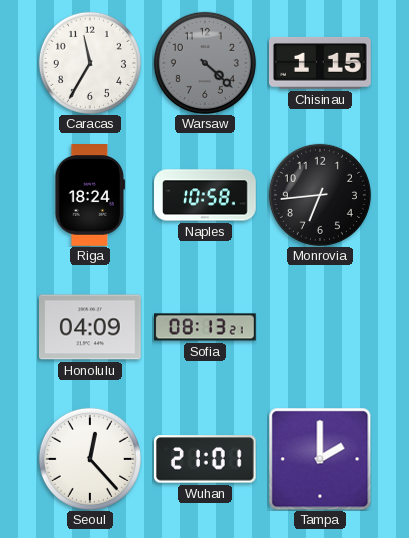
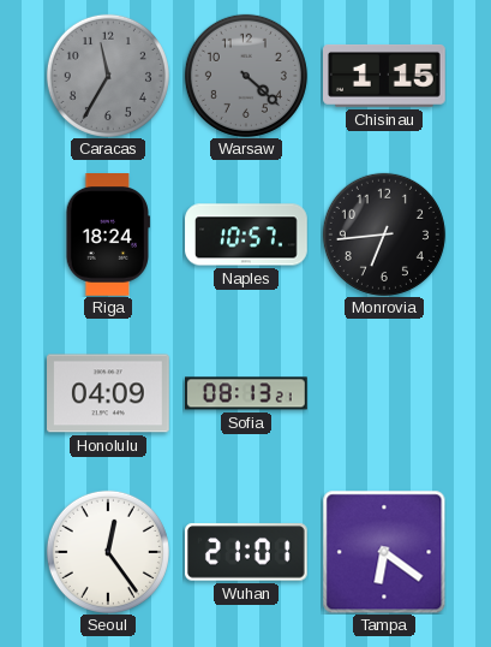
Caracas dial: white -> grey
Naples: 10:58 -> 10:57
Seoul: 12:23 -> 12:24
Tampa: 2:00 -> 6:21
